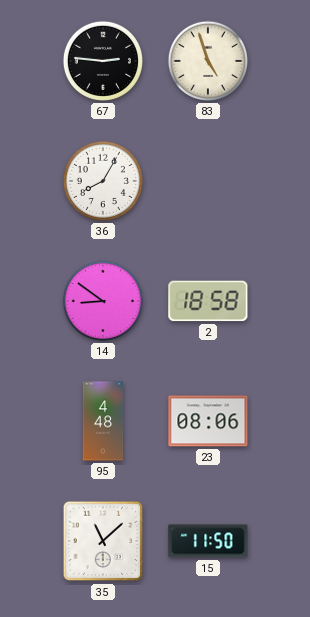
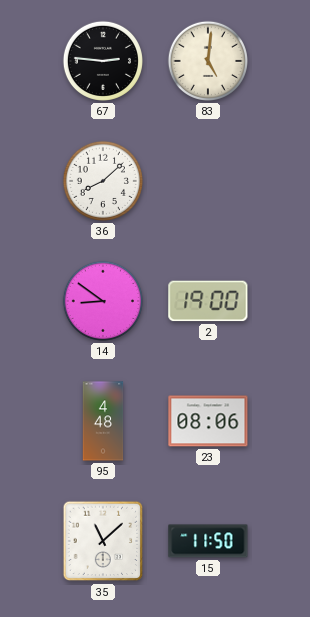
83: 4:57 -> 5:01
36: 8:05 -> 8:08
2: 18:58 -> 19:00
